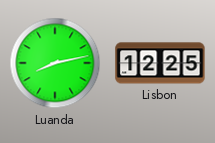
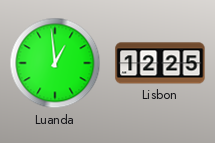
Luanda: 8:13 -> 12:59
